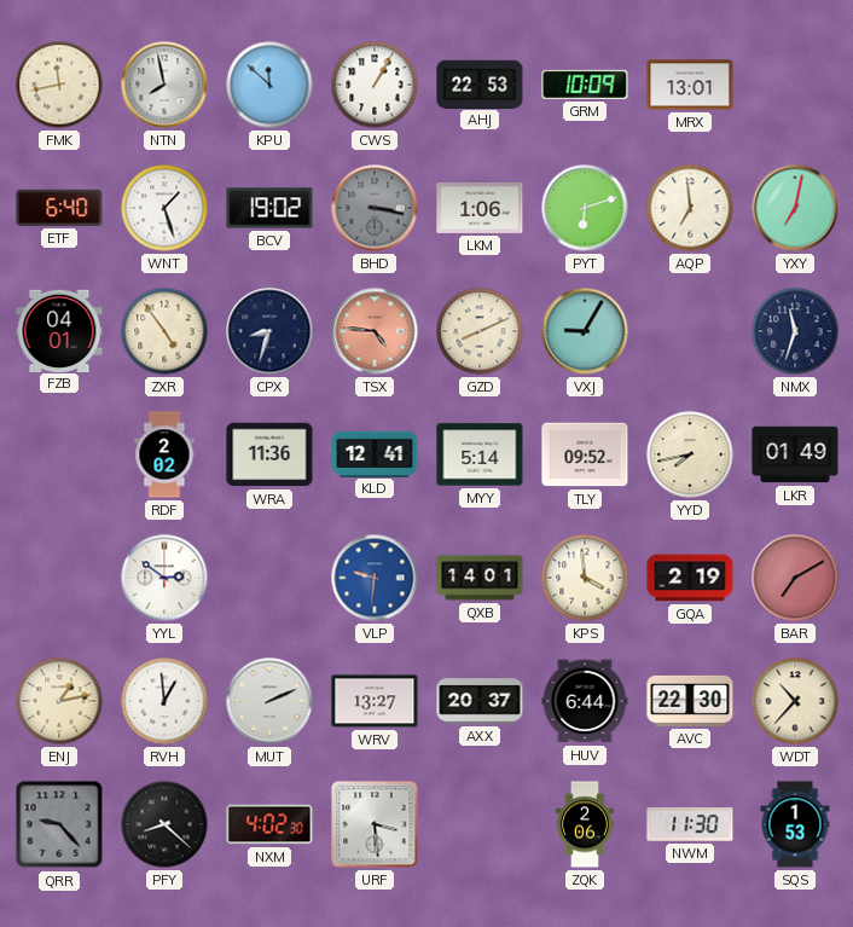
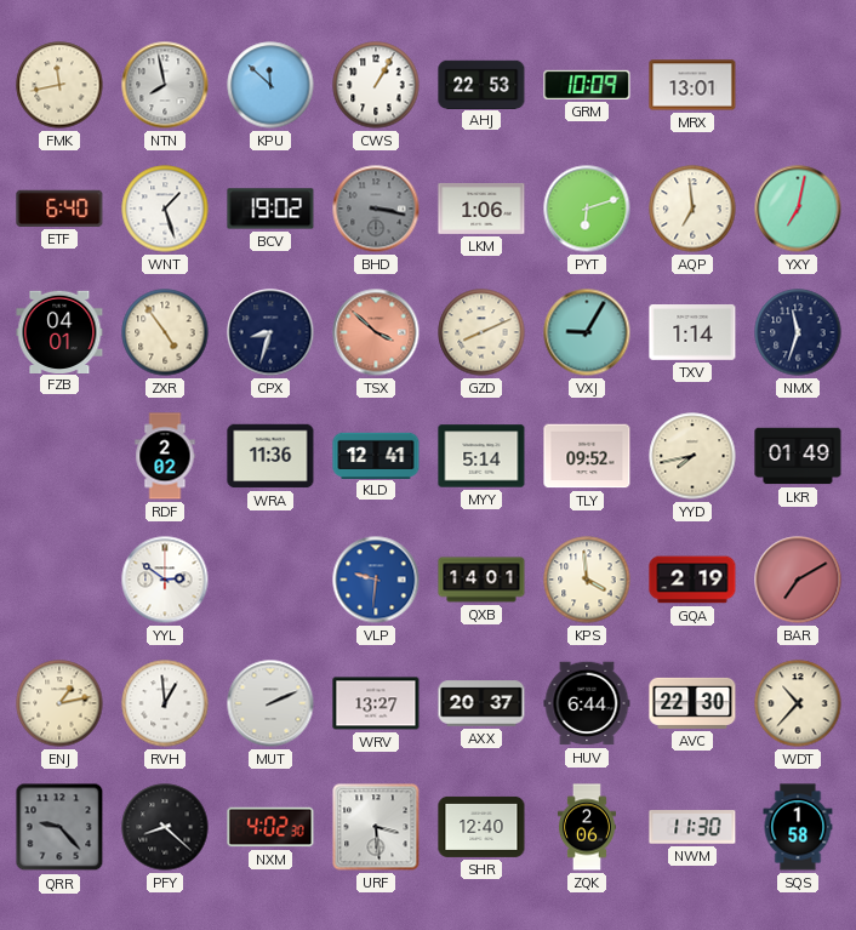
TSX: 4:46 -> 3:52
TXV: none -> 1:14
SHR: none -> 12:40
SQS: 1:53 -> 1:58
